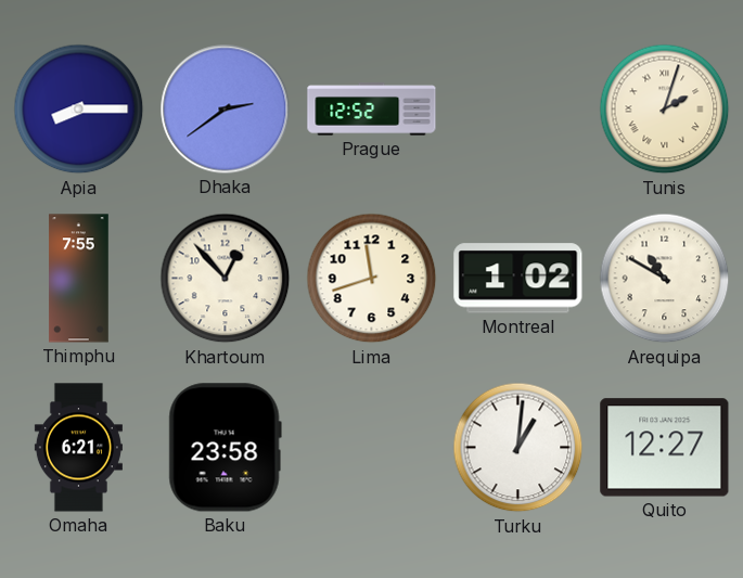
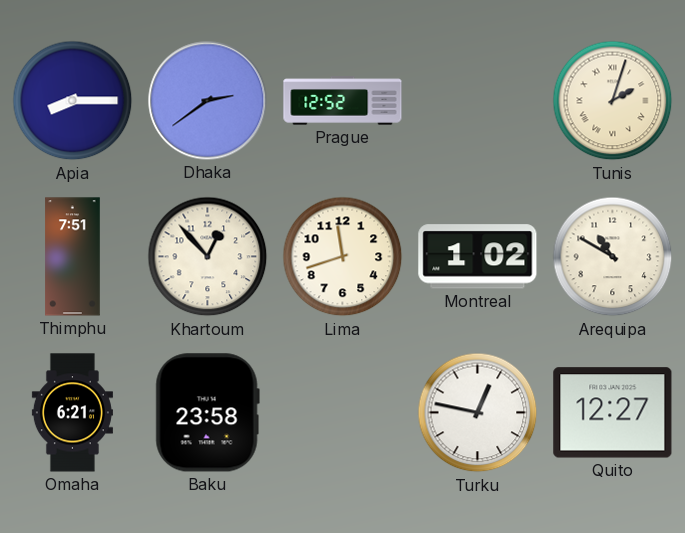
Thimphu: 7:55 -> 7:51
Turku: 1:01 -> 12:47
